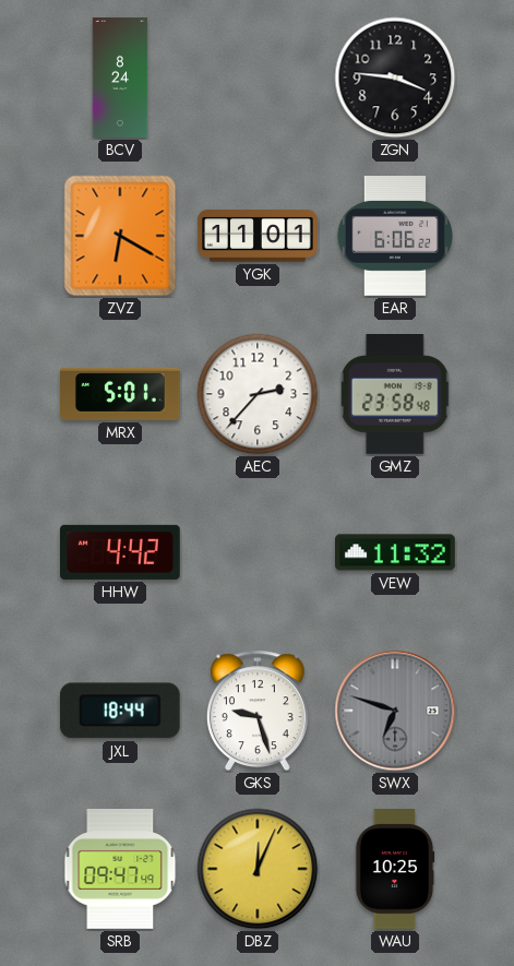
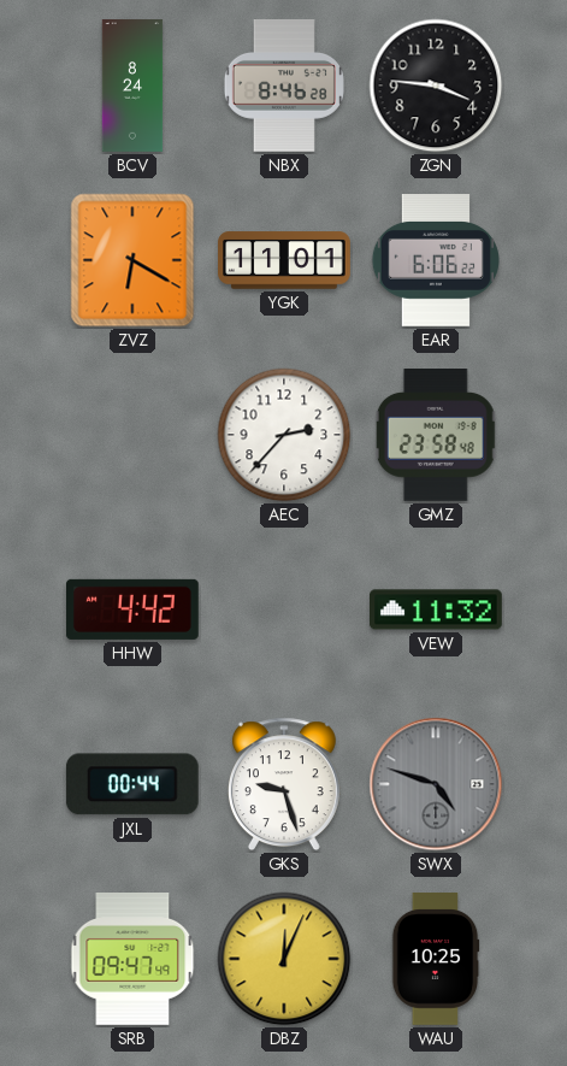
NBX: none -> 8:46
MRX: 5:01 -> none
JXL: 18:44 -> 00:44
SWX: 6:48 -> 4:48
